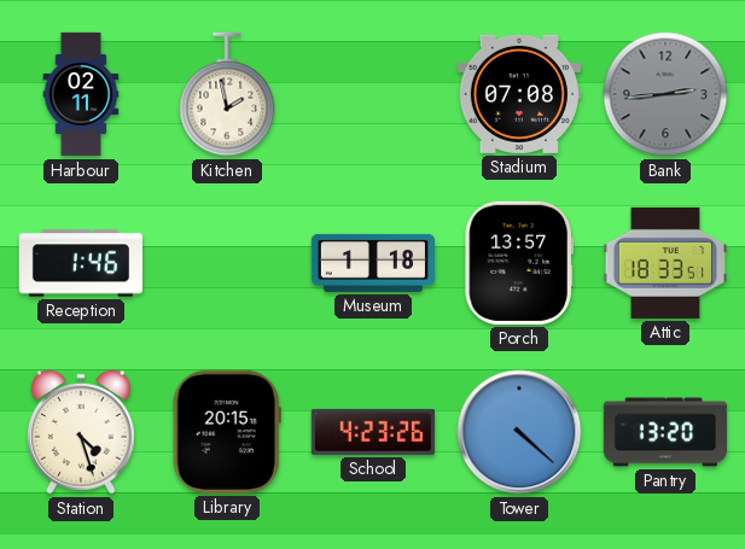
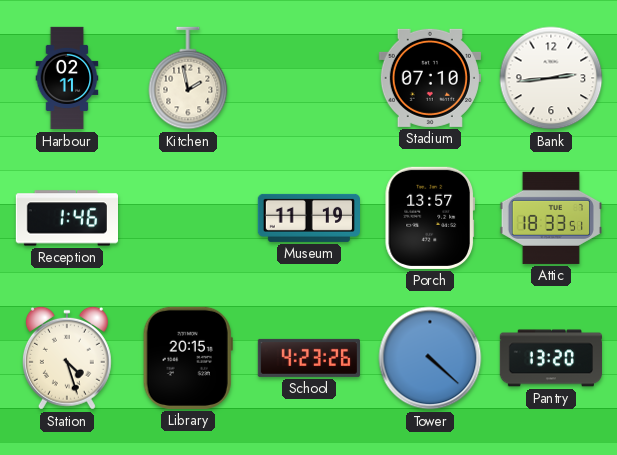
Stadium: 07:08 -> 07:10
Bank dial: grey -> white
Museum: 1:18 -> 11:19
